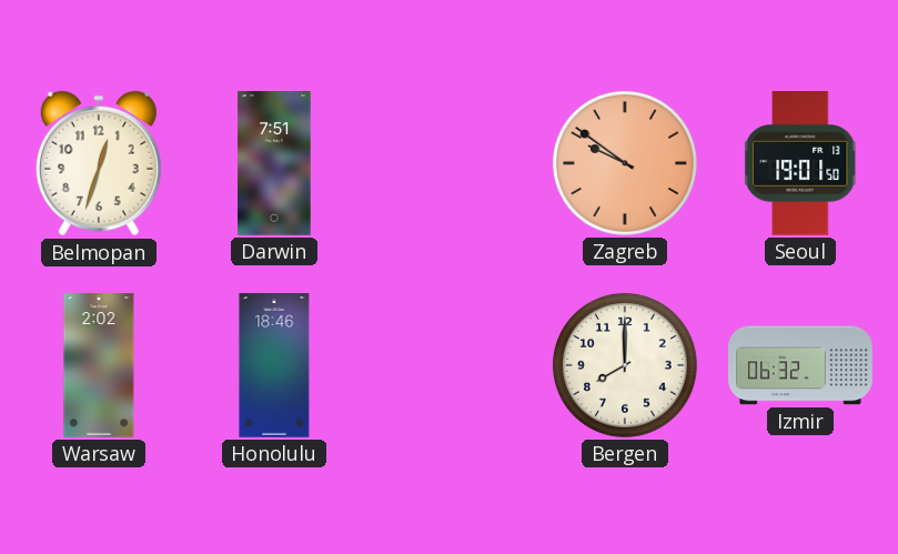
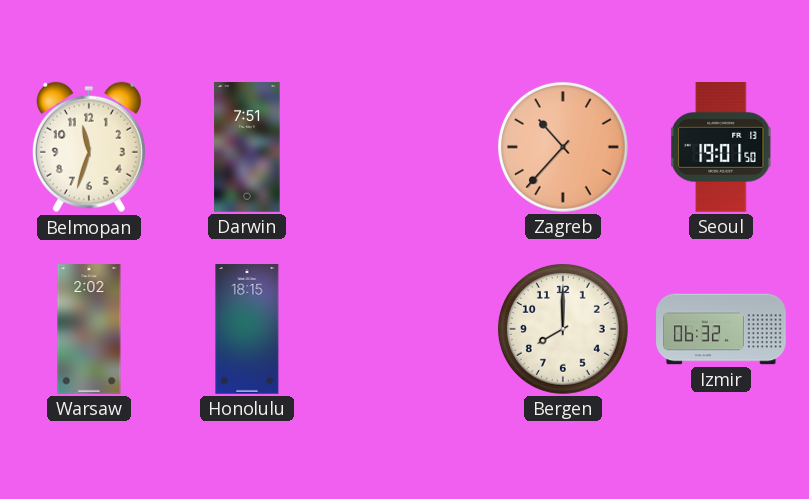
Belmopan: 12:33 -> 11:33
Zagreb: 9:51 -> 10:37
Honolulu: 18:46 -> 18:15
